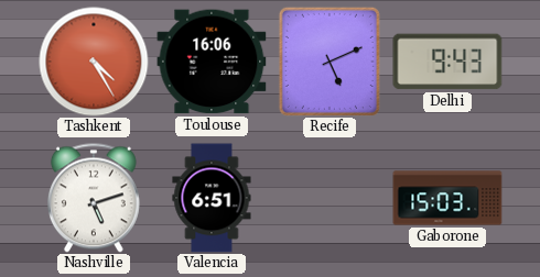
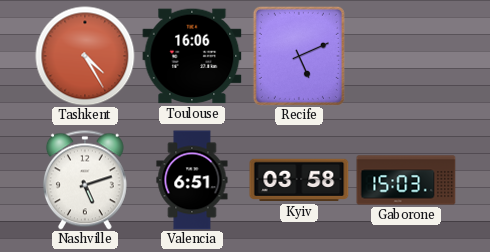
Delhi: 9:43 -> none
Kyiv: none -> 03:58
